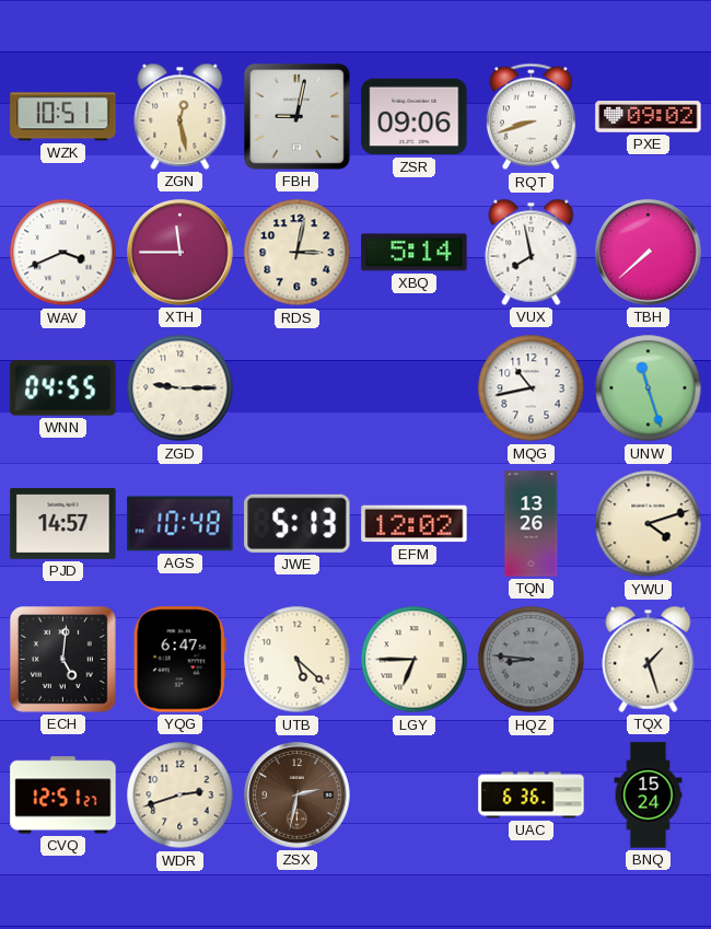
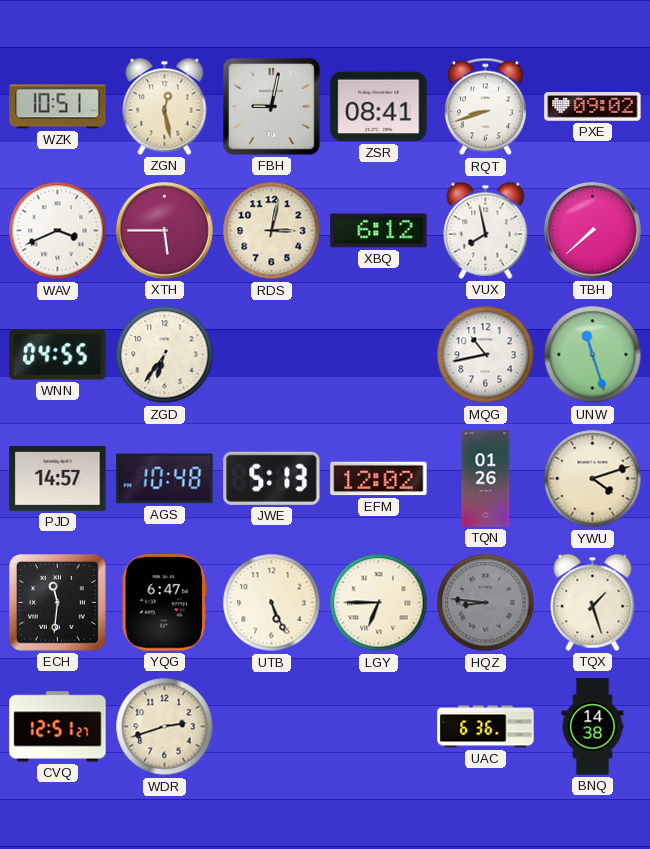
ZSR: 09:06 -> 08:41
XTH: 11:45 -> 5:45
XBQ: 5:14 -> 6:12
ZGD: 9:15 -> 6:36
TQN: 13:26 -> 01:26
ECH: 5:01 -> 11:31
UTB: 5:22 -> 5:26
ZSX: 2:32 -> none
BNQ: 15:24 -> 14:38
